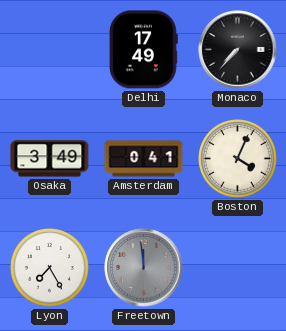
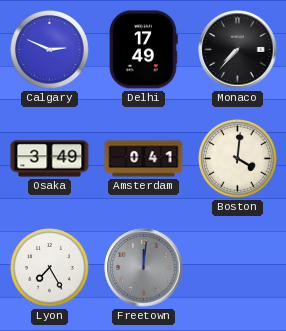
Calgary: none -> 2:49
Boston: 4:04 -> 4:01
Freetown: 11:59 -> 12:01
